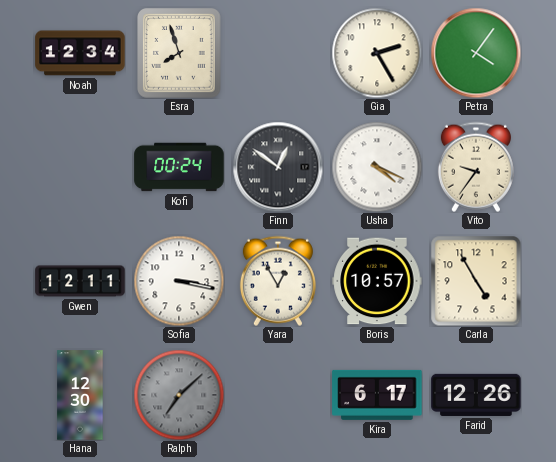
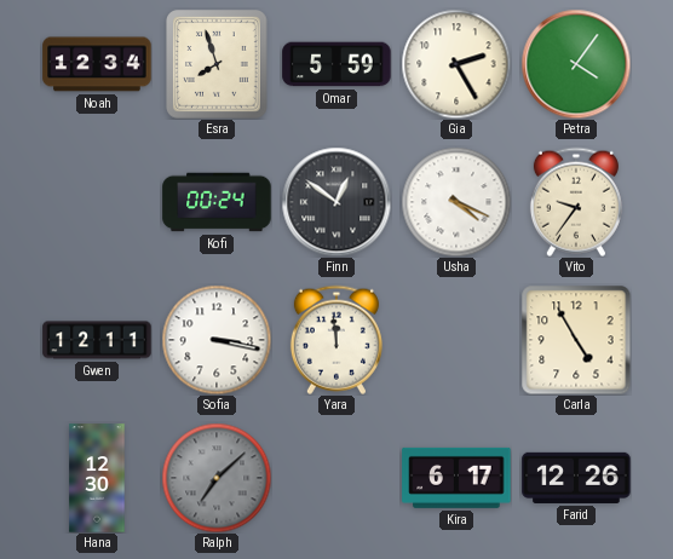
Omar: none -> 5:59
Yara: 12:55 -> 11:59
Boris: 10:57 -> none
